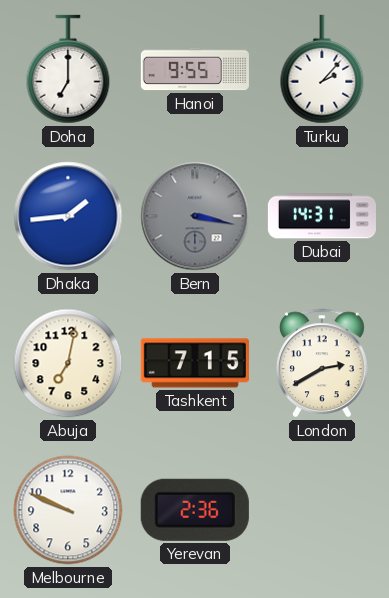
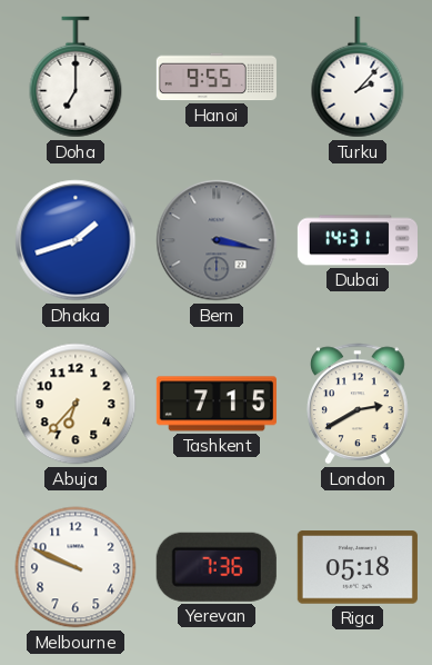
Dhaka: 1:44 -> 1:42
Abuja: 7:02 -> 6:37
Yerevan: 2:36 -> 7:36
Riga: none -> 05:18
